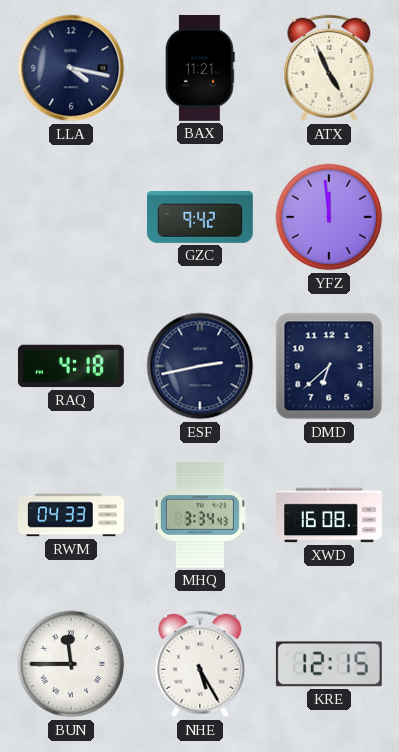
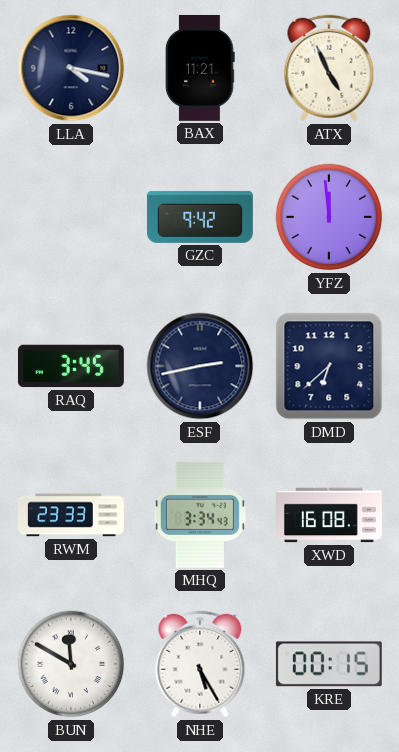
RAQ: 4:18 -> 3:45
RWM: 04:33 -> 23:33
BUN: 11:45 -> 11:50
KRE: 12:15 -> 00:15
